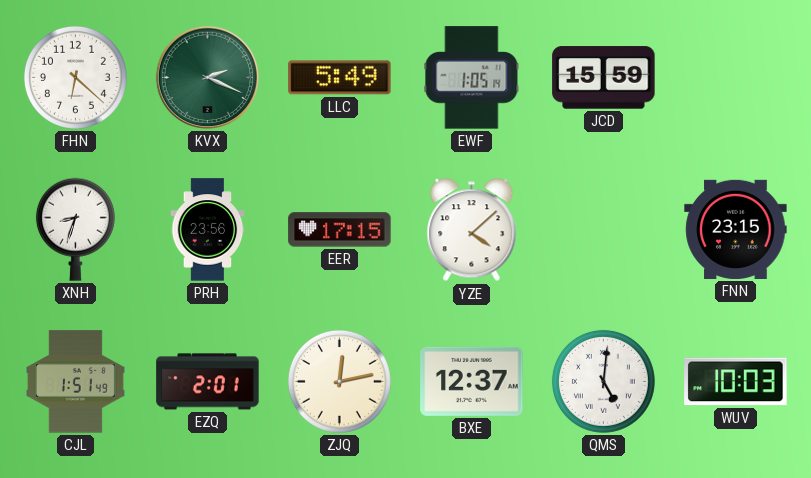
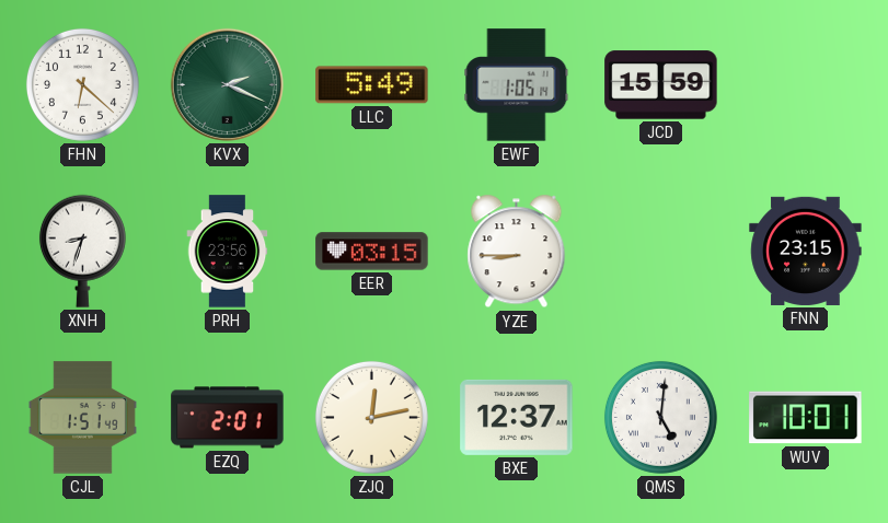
EER: 17:15 -> 03:15
YZE: 4:08 -> 8:45
WUV: 10:03 -> 10:01
